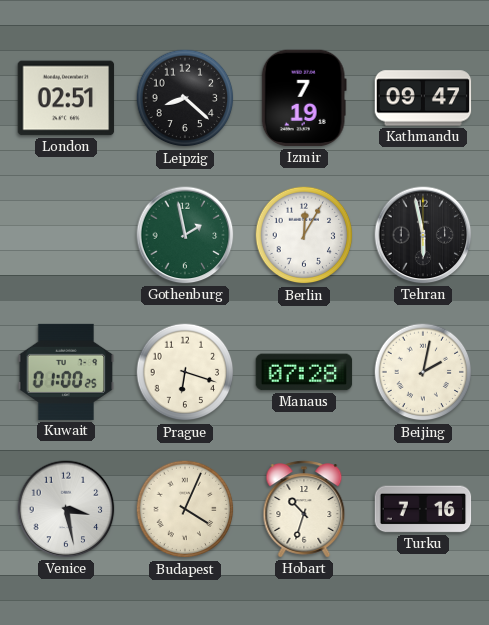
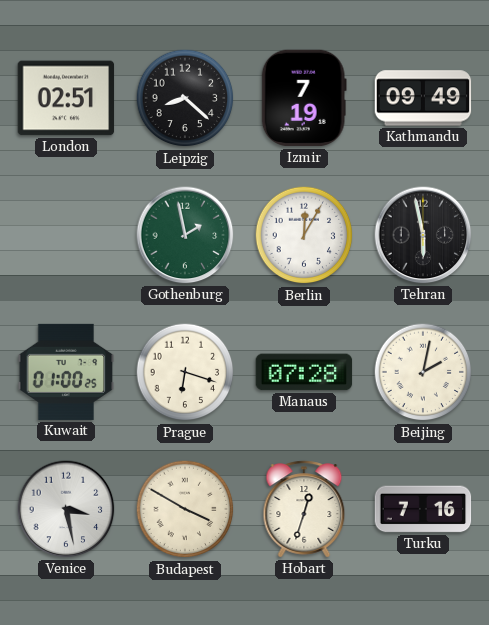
Kathmandu: 09:47 -> 09:49
Budapest: 4:04 -> 3:50
Hobart: 10:33 -> 12:33
